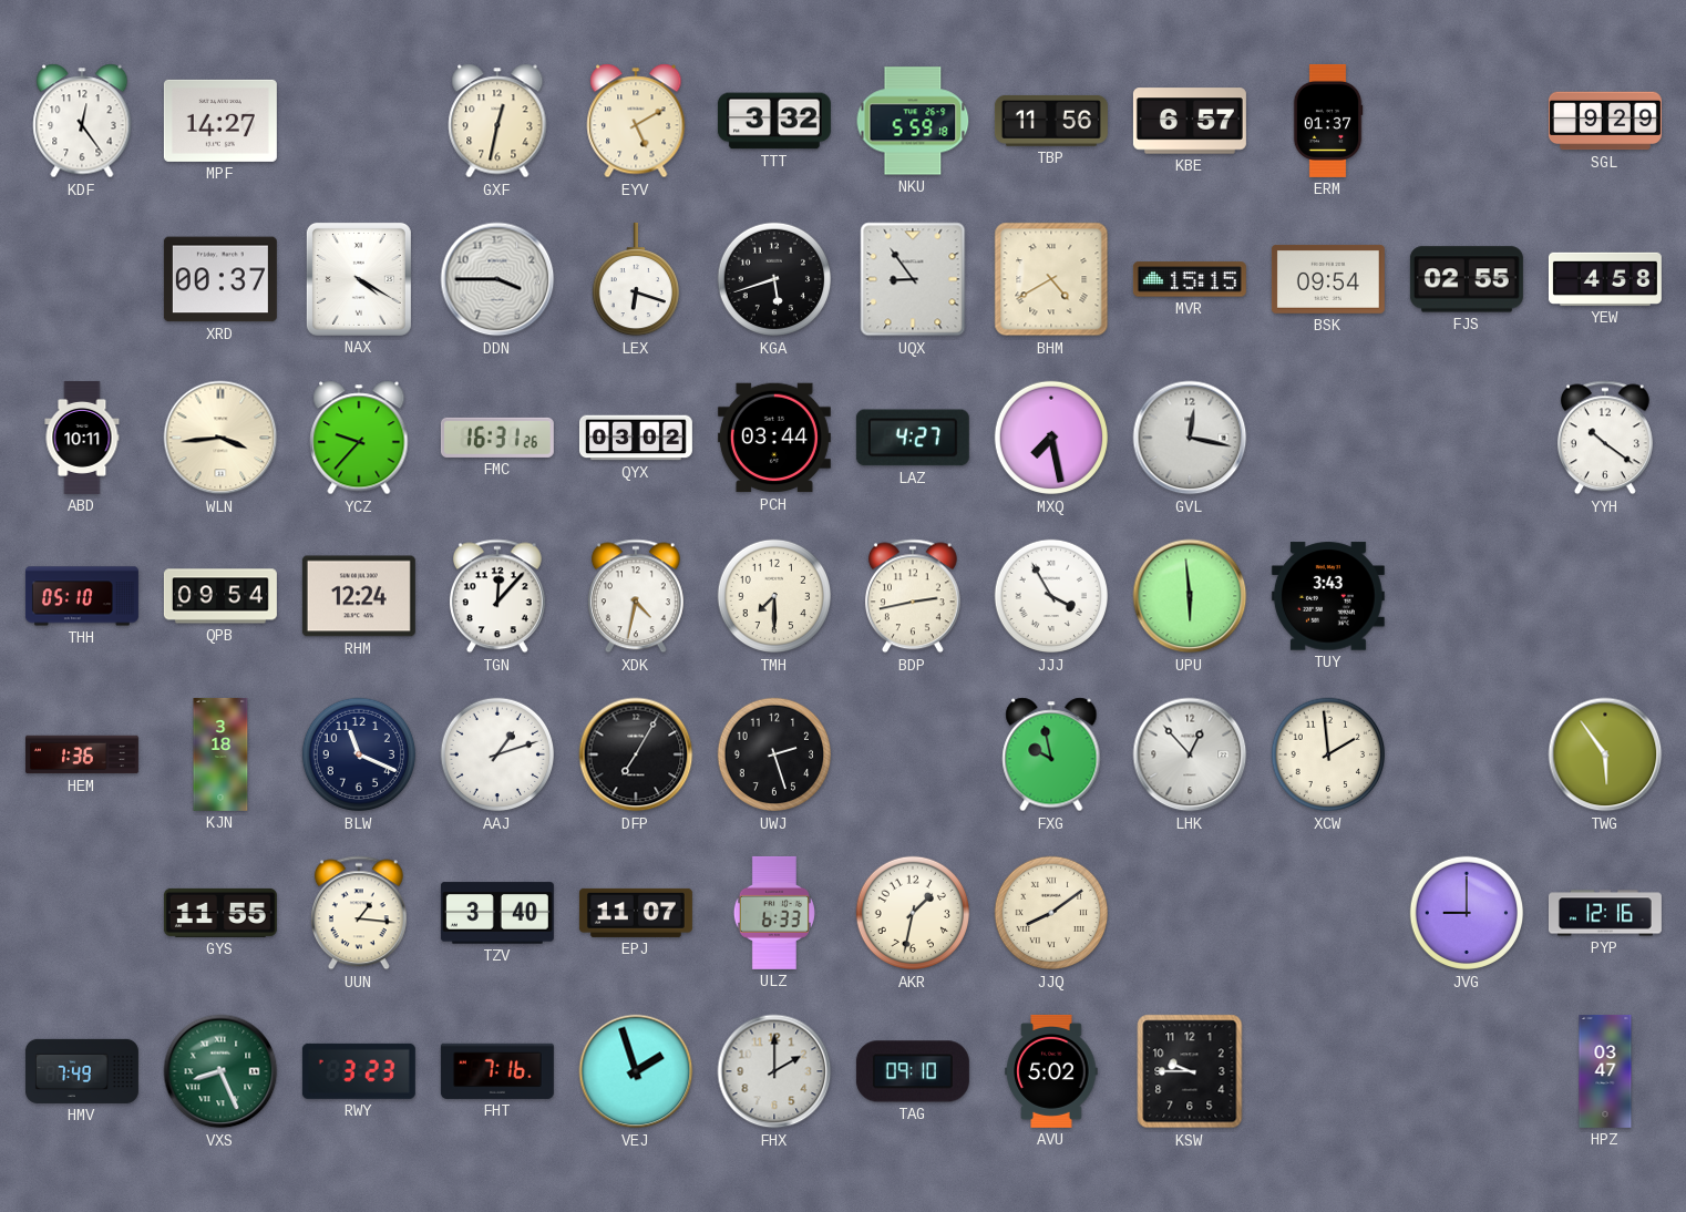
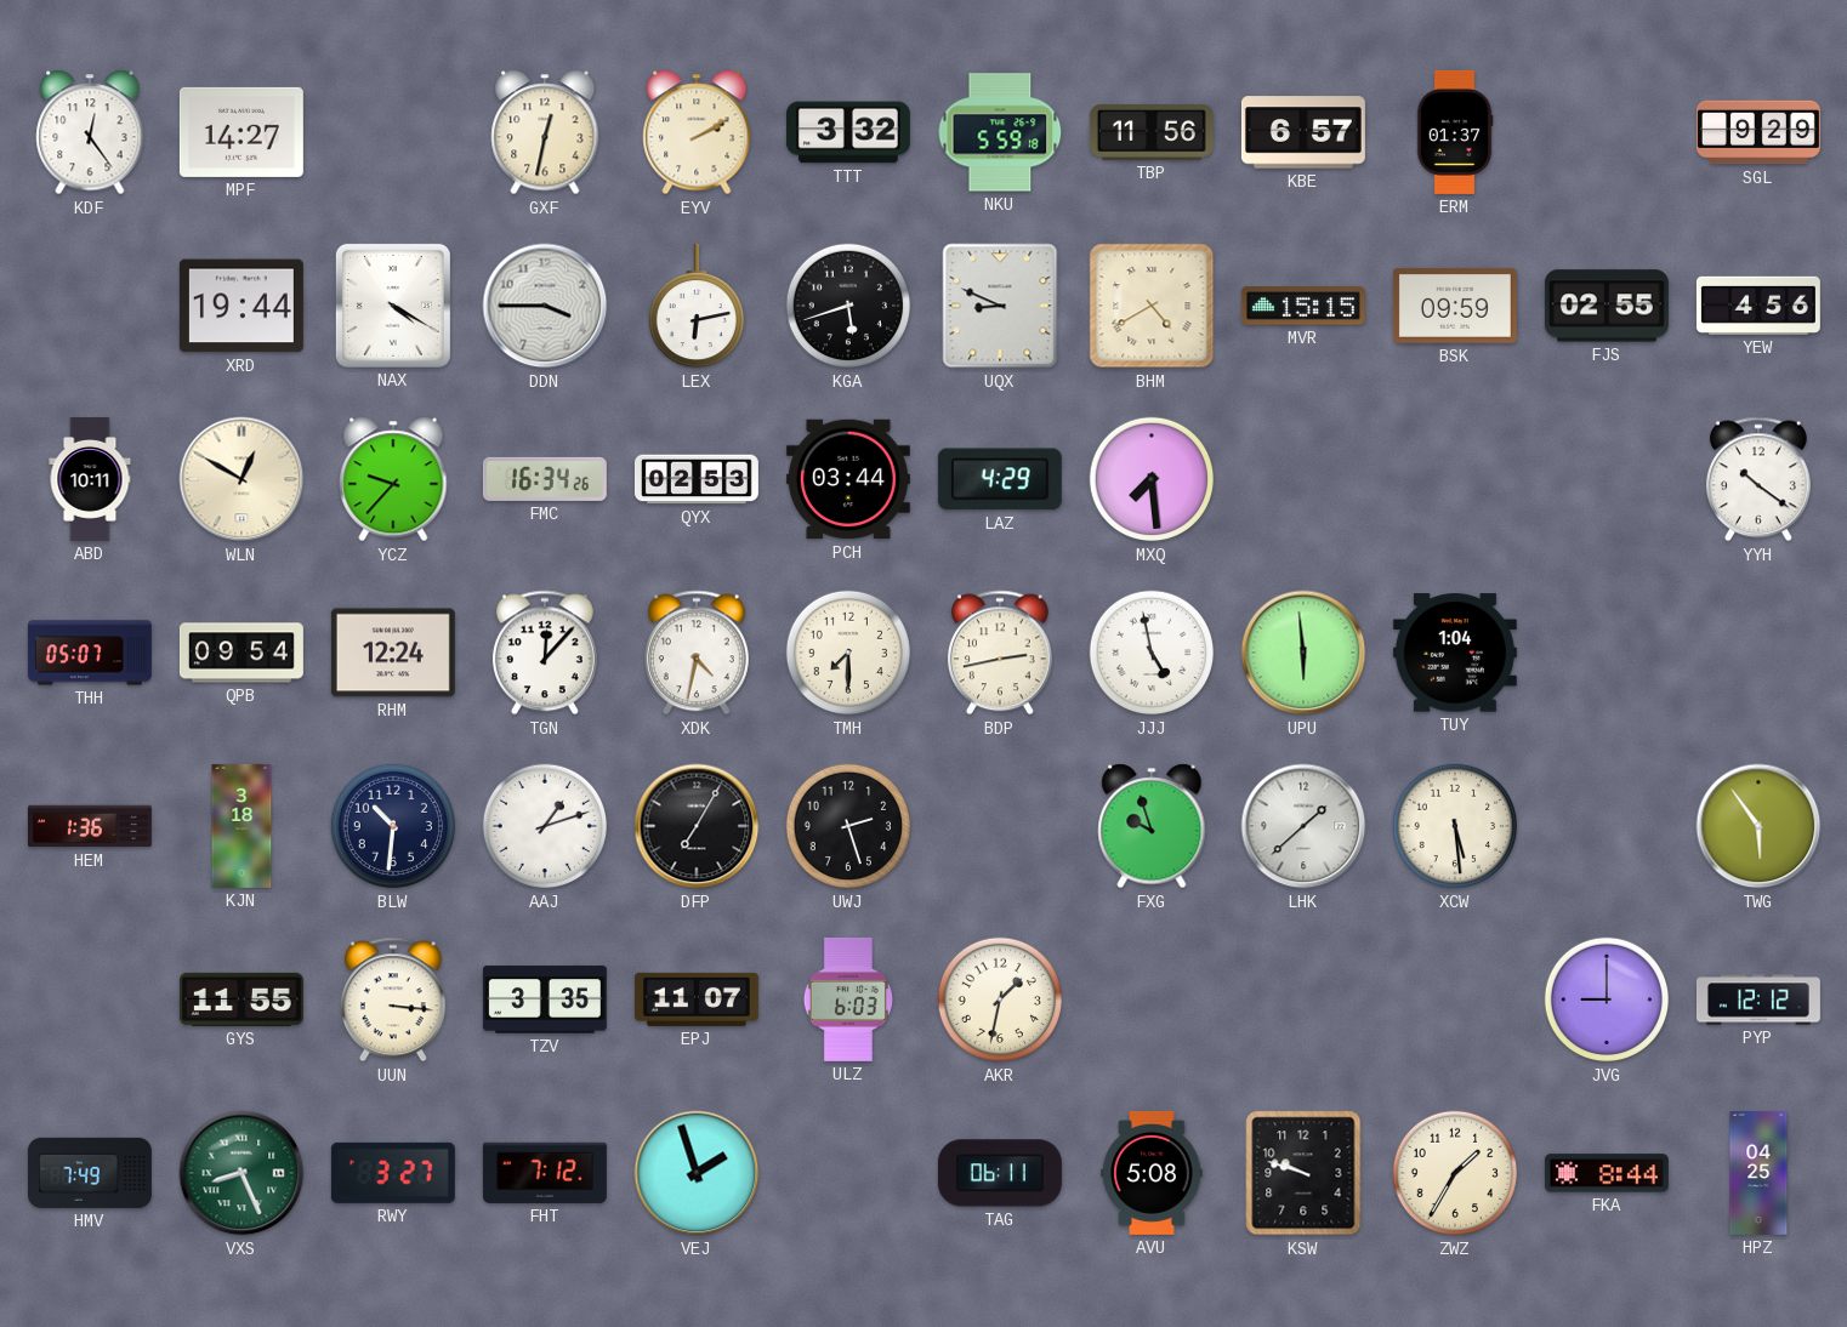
EYV: 5:10 -> 2:10
XRD: 00:37 -> 19:44
LEX: 6:18 -> 6:13
UQX: 8:54 -> 8:49
BSK: 09:54 -> 09:59
YEW: 4:58 -> 4:56
WLN: 3:44 -> 12:50
FMC: 16:31 -> 16:34
QYX: 03:02 -> 02:53
LAZ: 4:27 -> 4:29
MXQ: 7:28 -> 7:29
GVL: 12:17 -> none
THH: 05:10 -> 05:07
JJJ: 3:55 -> 4:58
TUY: 3:43 -> 1:04
BLW: 11:19 -> 10:31
FXG: 9:58 -> 9:57
LHK: 12:53 -> 1:38
XCW: 1:59 -> 5:29
UUN: 1:16 -> 3:16
TZV: 3:40 -> 3:35
ULZ: 6:33 -> 6:03
JJQ: 8:09 -> none
PYP: 12:16 -> 12:12
RWY: 3:23 -> 3:27
FHT: 7:16 -> 7:12
FHX: 2:00 -> none
TAG: 09:10 -> 06:11
AVU: 5:02 -> 5:08
KSW: 9:45 -> 9:48
ZWZ: none -> 1:35
FKA: none -> 8:44
HPZ: 03:47 -> 04:25
